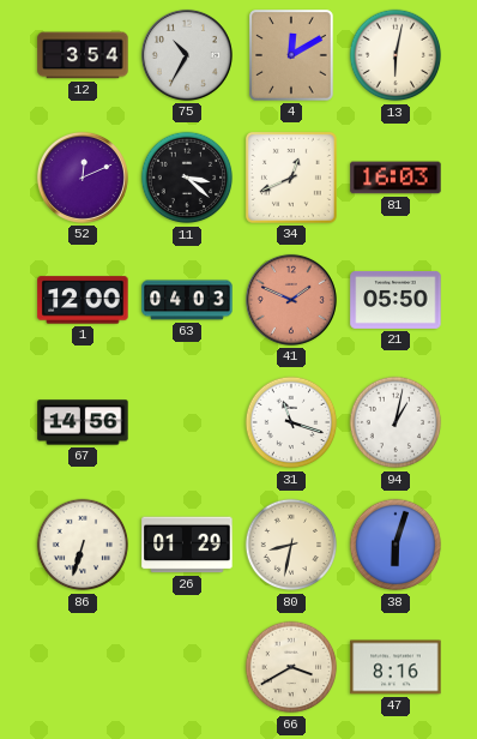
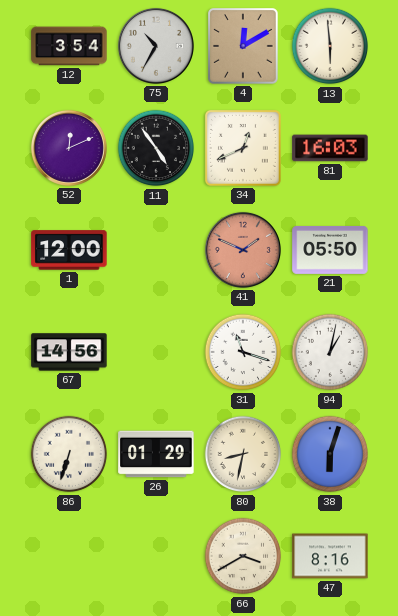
13: 6:02 -> 5:59
11: 3:22 -> 4:54
63: 04:03 -> none
